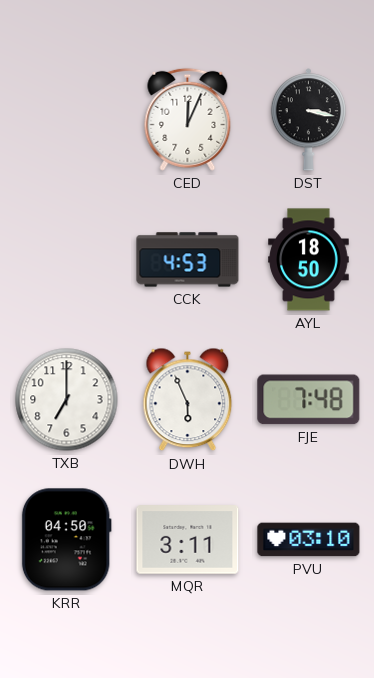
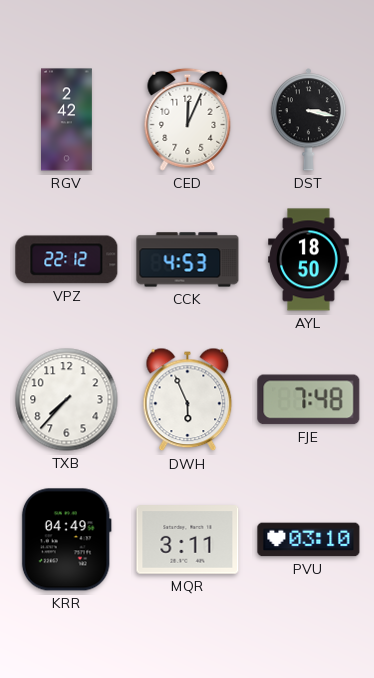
RGV: none -> 2:42
VPZ: none -> 22:12
TXB: 7:00 -> 7:37
KRR: 04:50 -> 04:49
